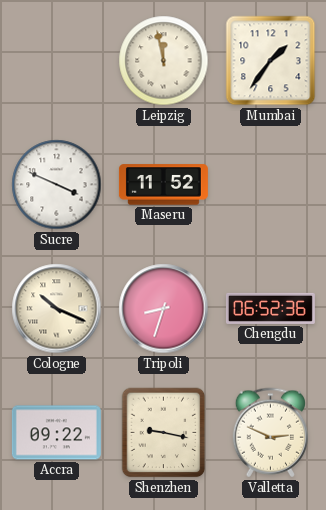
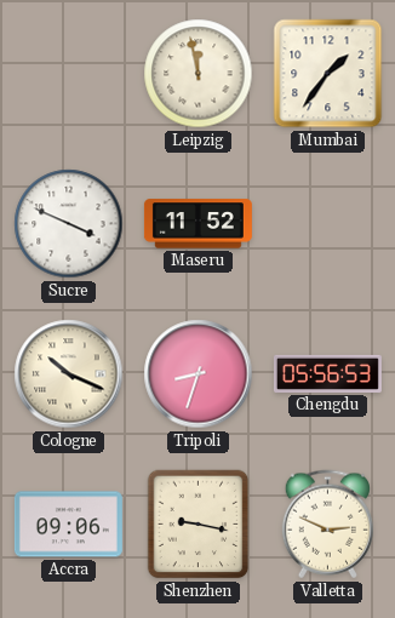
Chengdu: 06:52 -> 05:56
Accra: 09:22 -> 09:06
